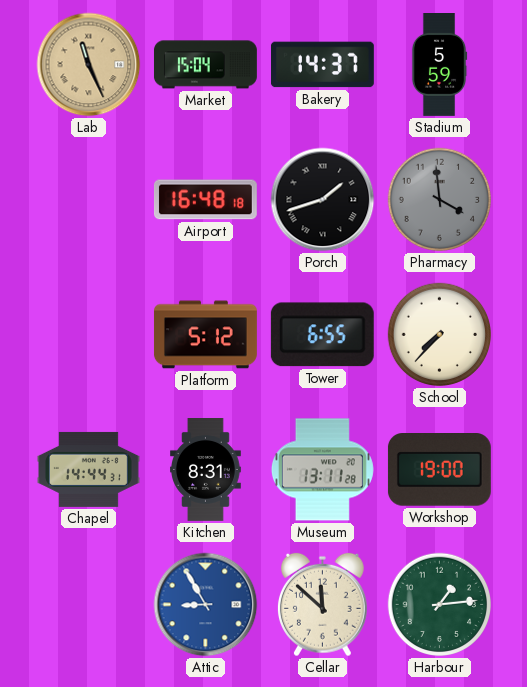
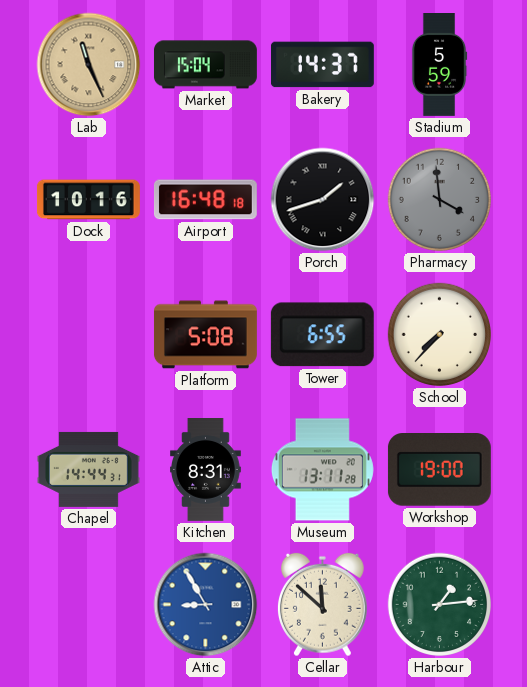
Dock: none -> 10:16
Platform: 5:12 -> 5:08
